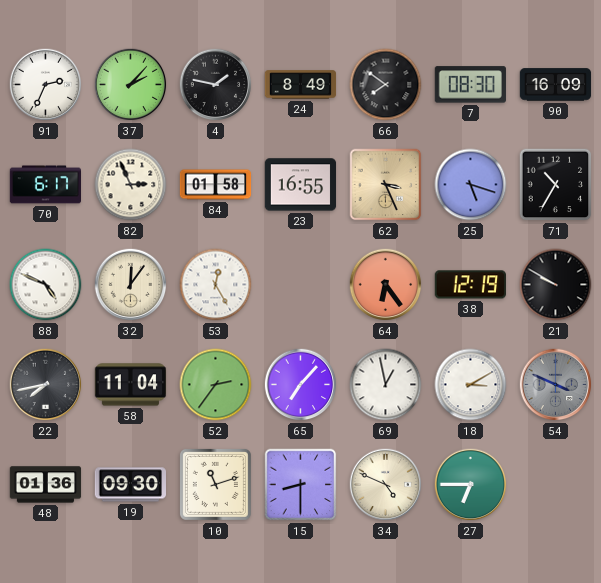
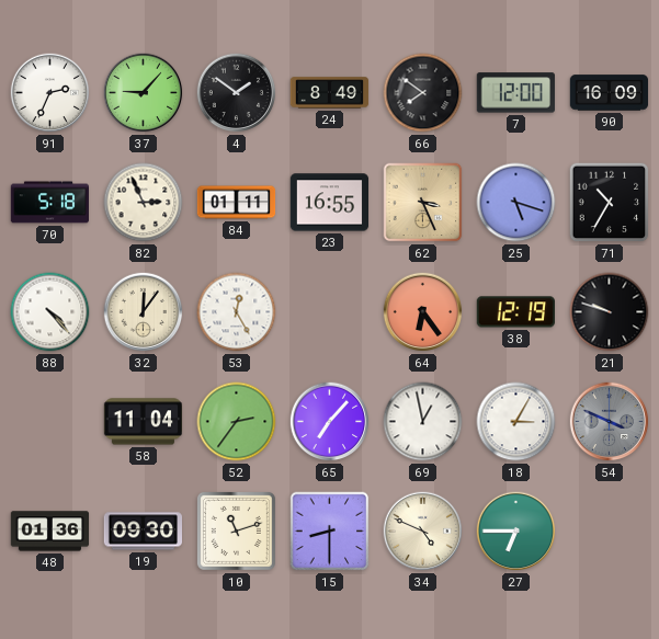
37: 2:07 -> 9:07
4: 1:47 -> 1:51
7: 08:30 -> 12:00
70: 6:17 -> 5:18
84: 01:58 -> 01:11
88: 4:49 -> 4:23
21: 9:50 -> 9:48
22: 7:43 -> none
18: 3:10 -> 3:05
